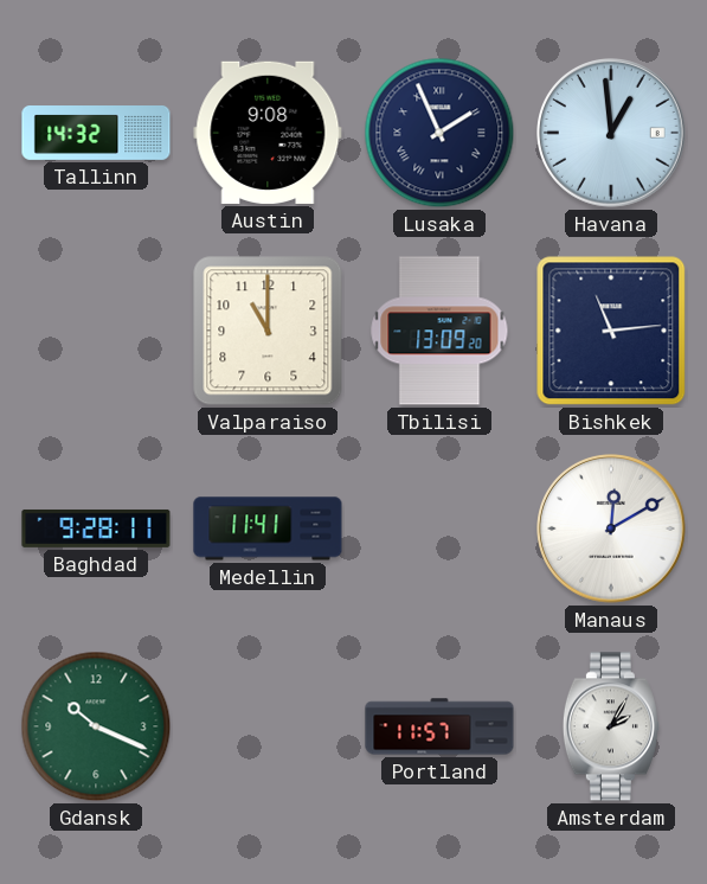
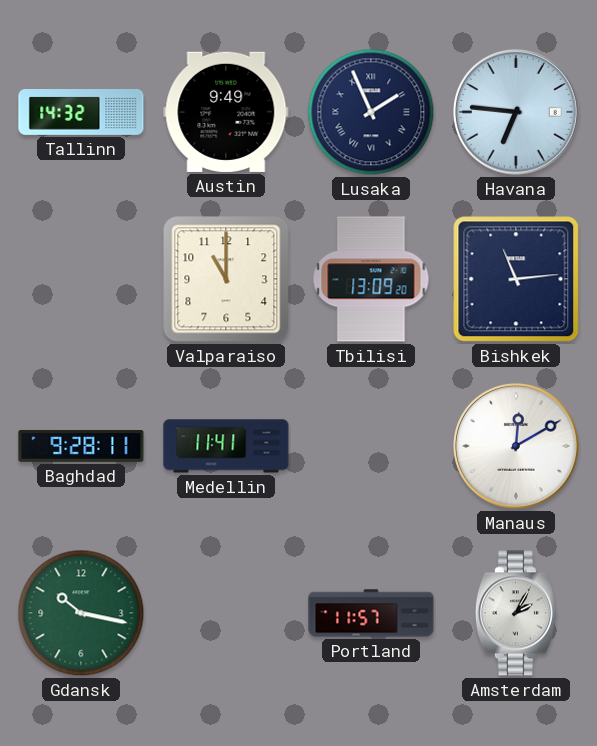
Austin: 9:08 -> 9:49
Havana: 12:59 -> 6:46
Gdansk: 10:19 -> 10:17
